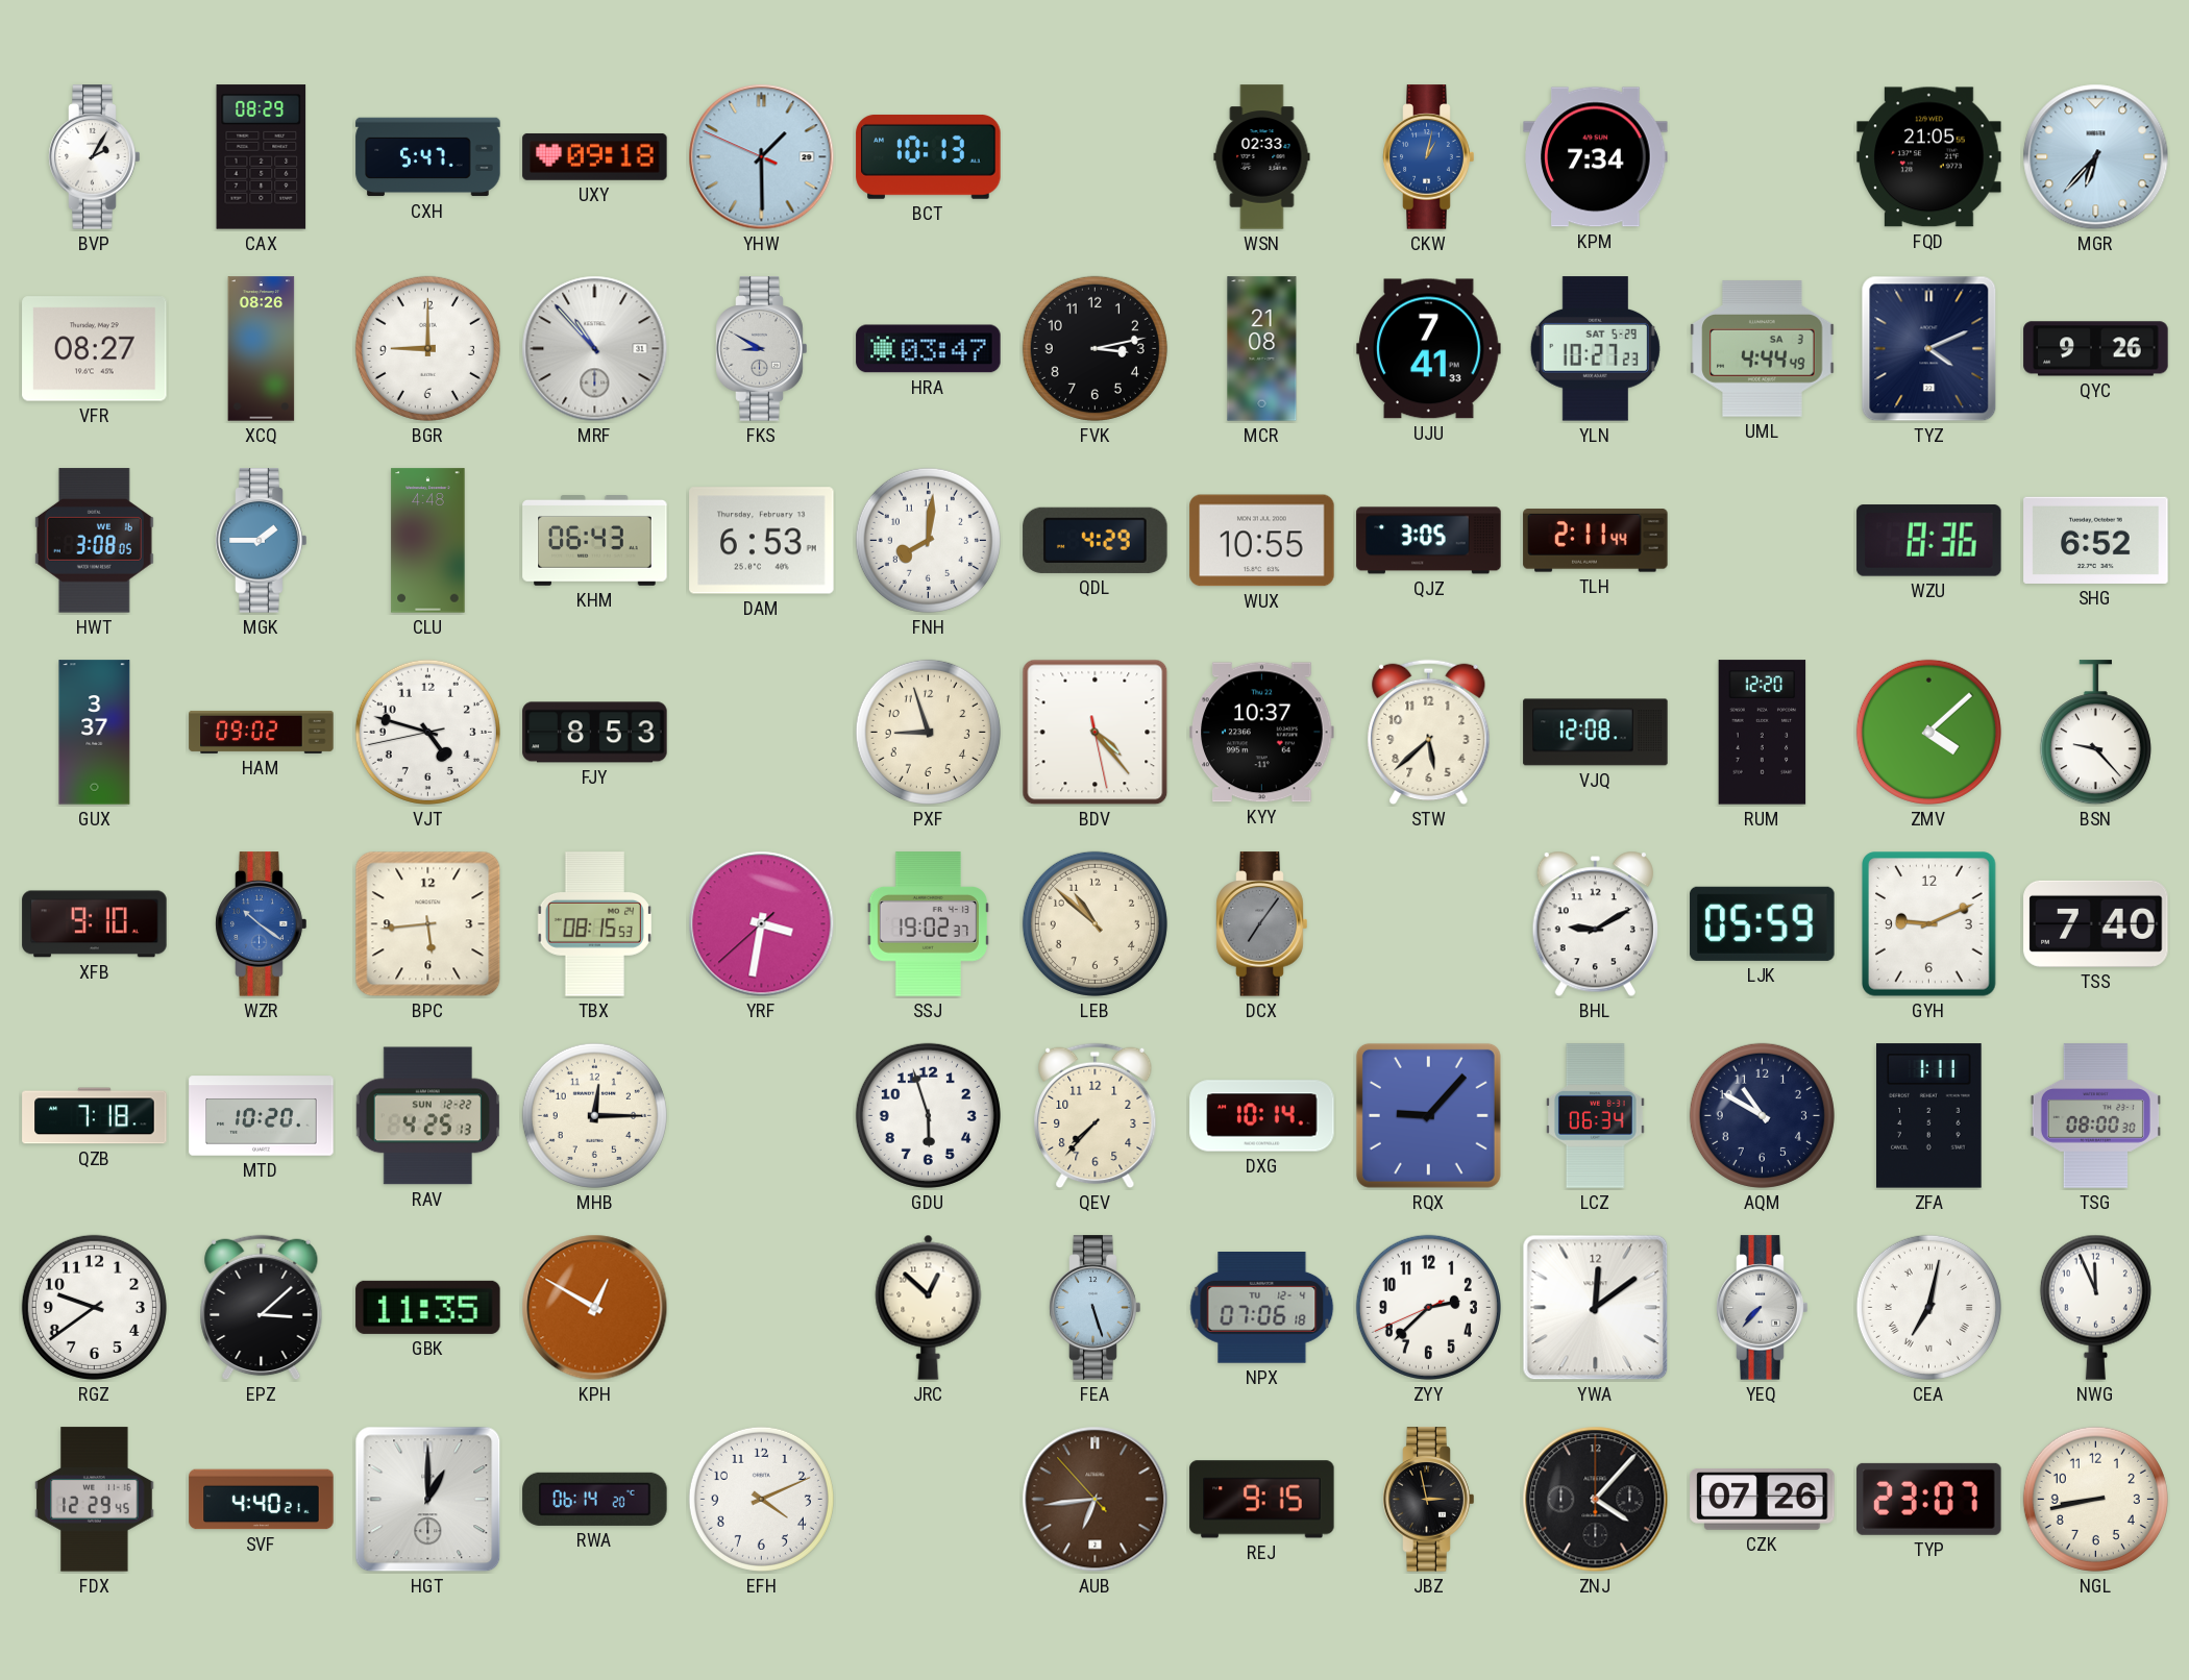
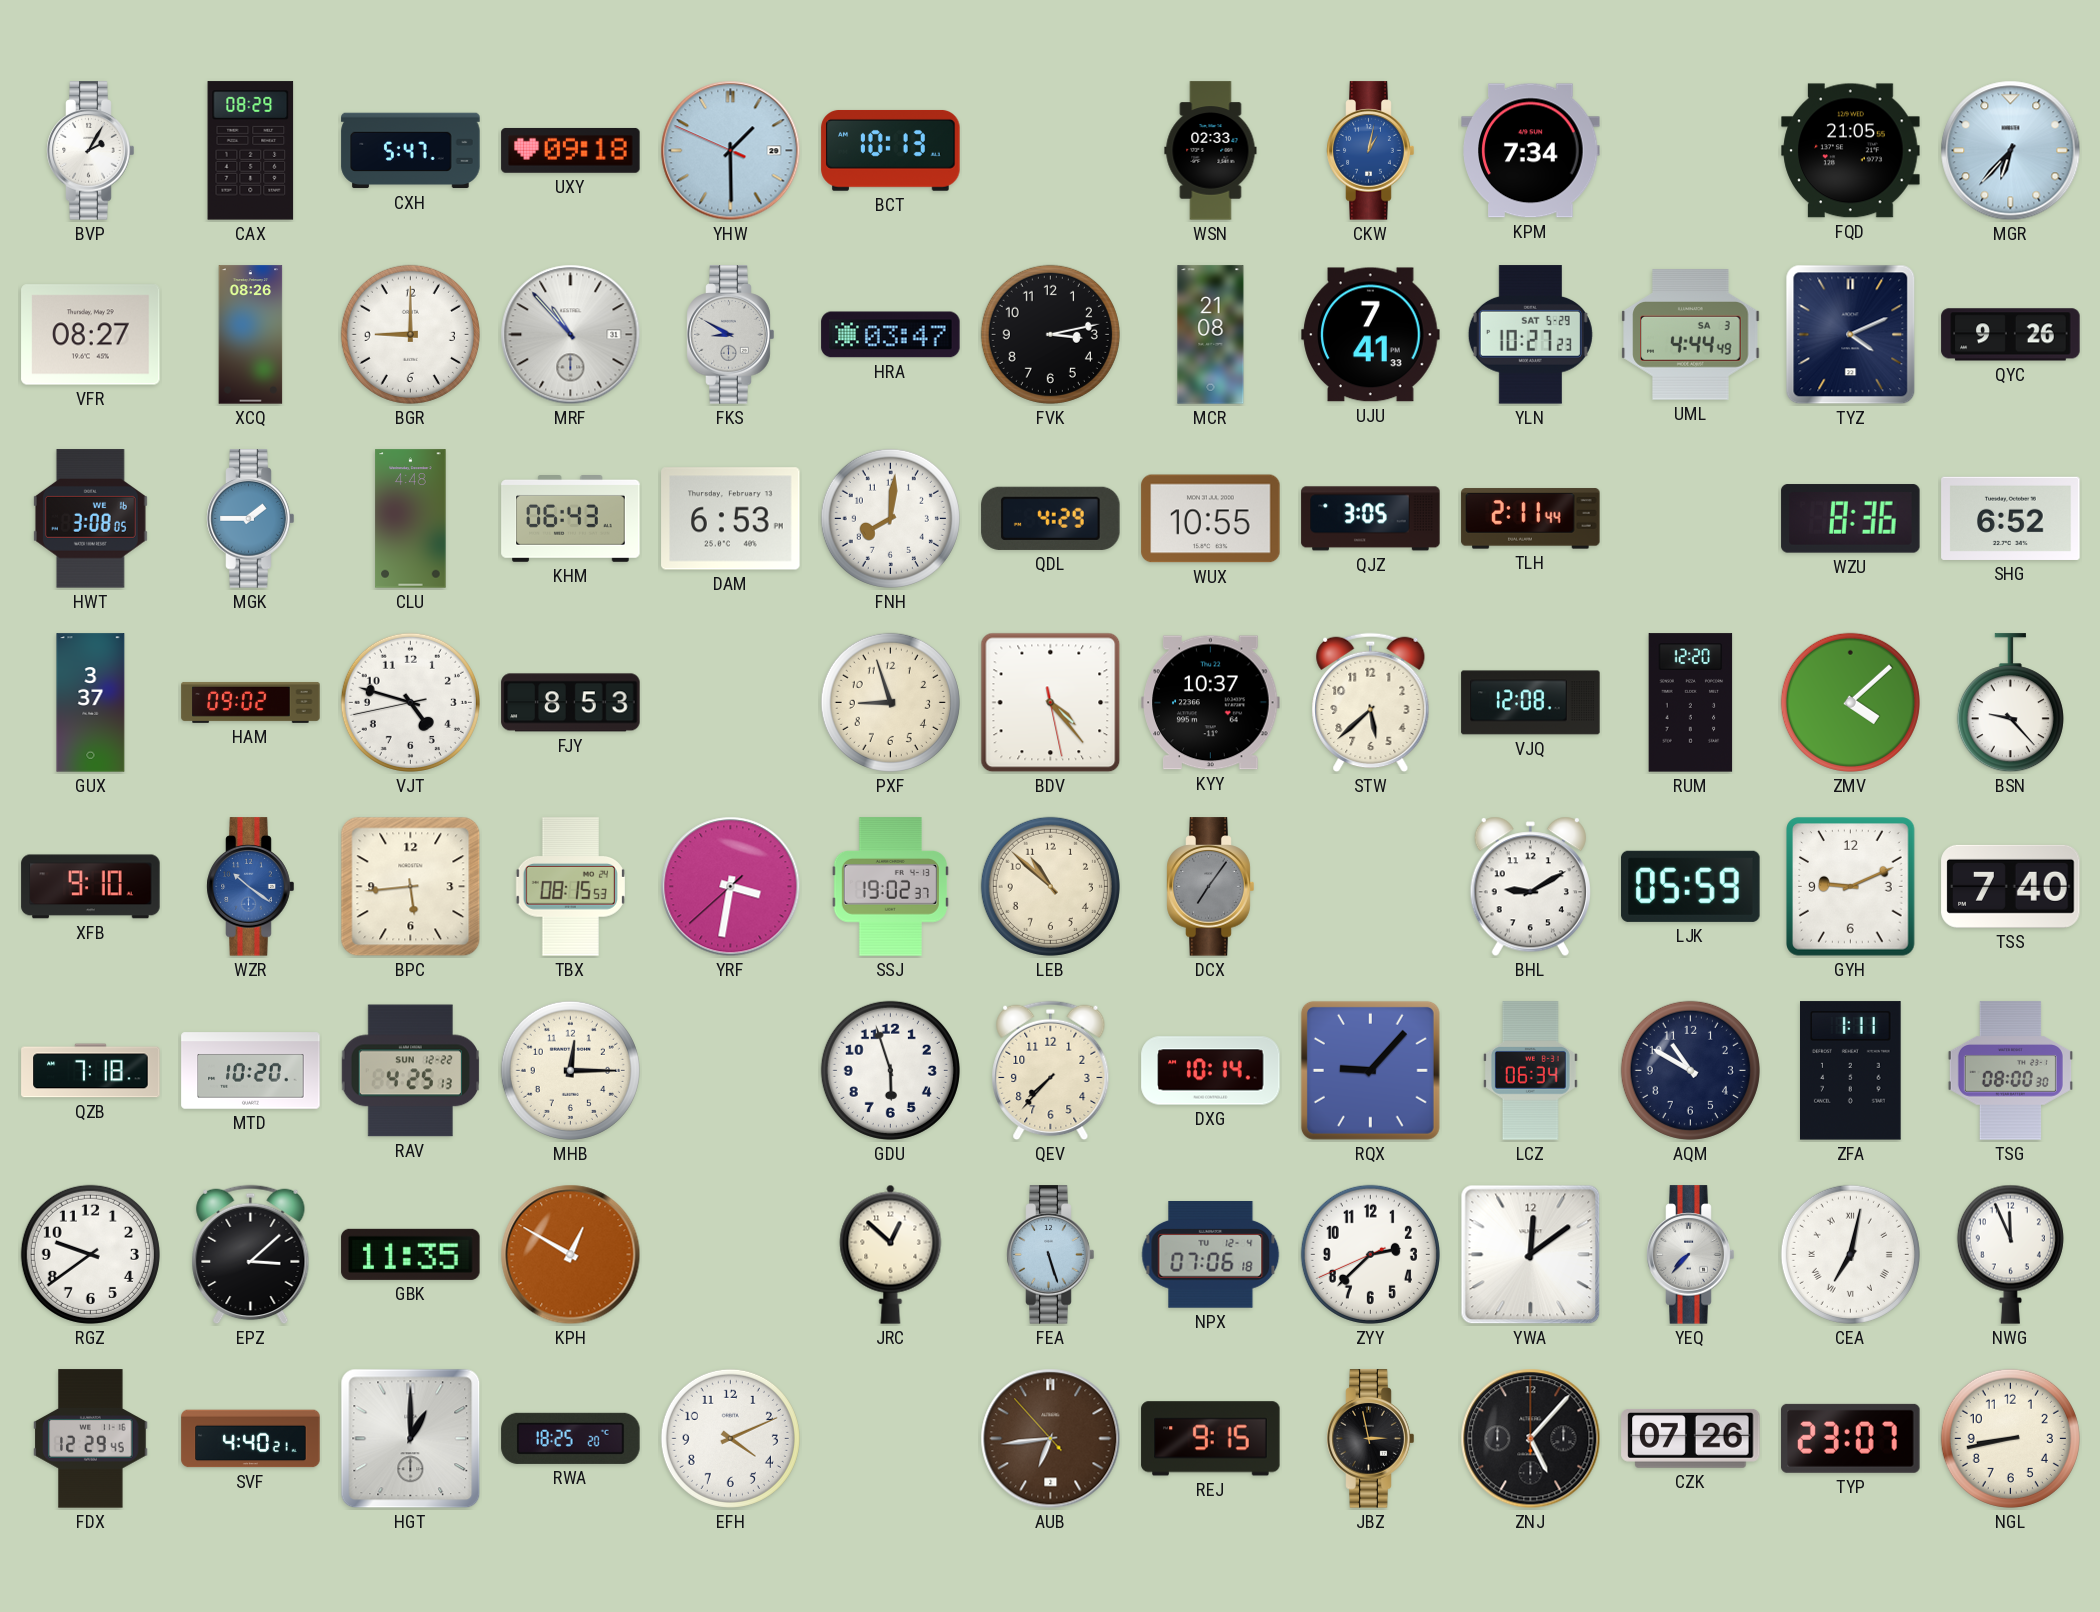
RWA: 06:14 -> 18:25
ZNJ: 4:07 -> 5:07
